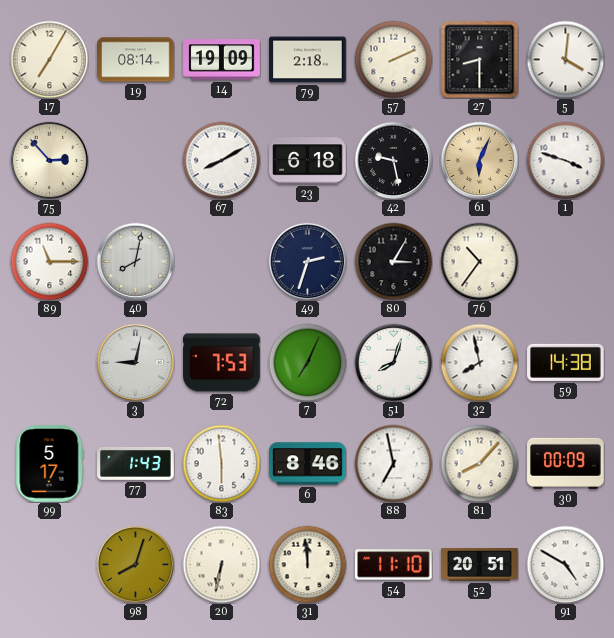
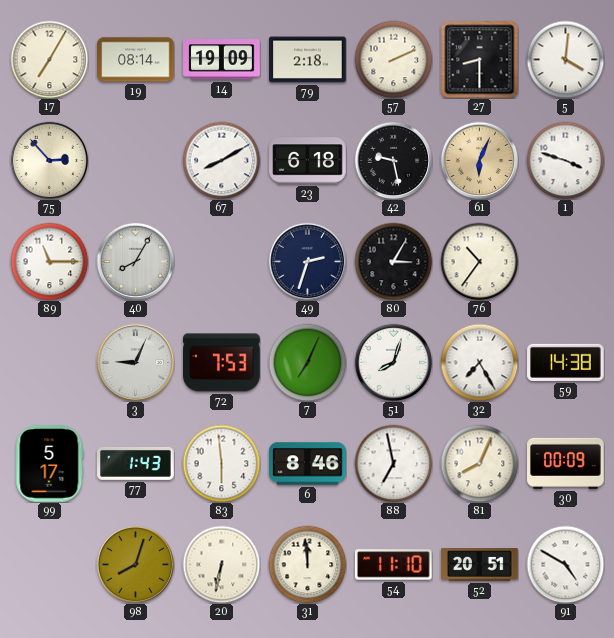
40: 8:02 -> 8:05
3: 9:02 -> 9:04
32: 7:58 -> 7:25
81: 8:07 -> 8:04
